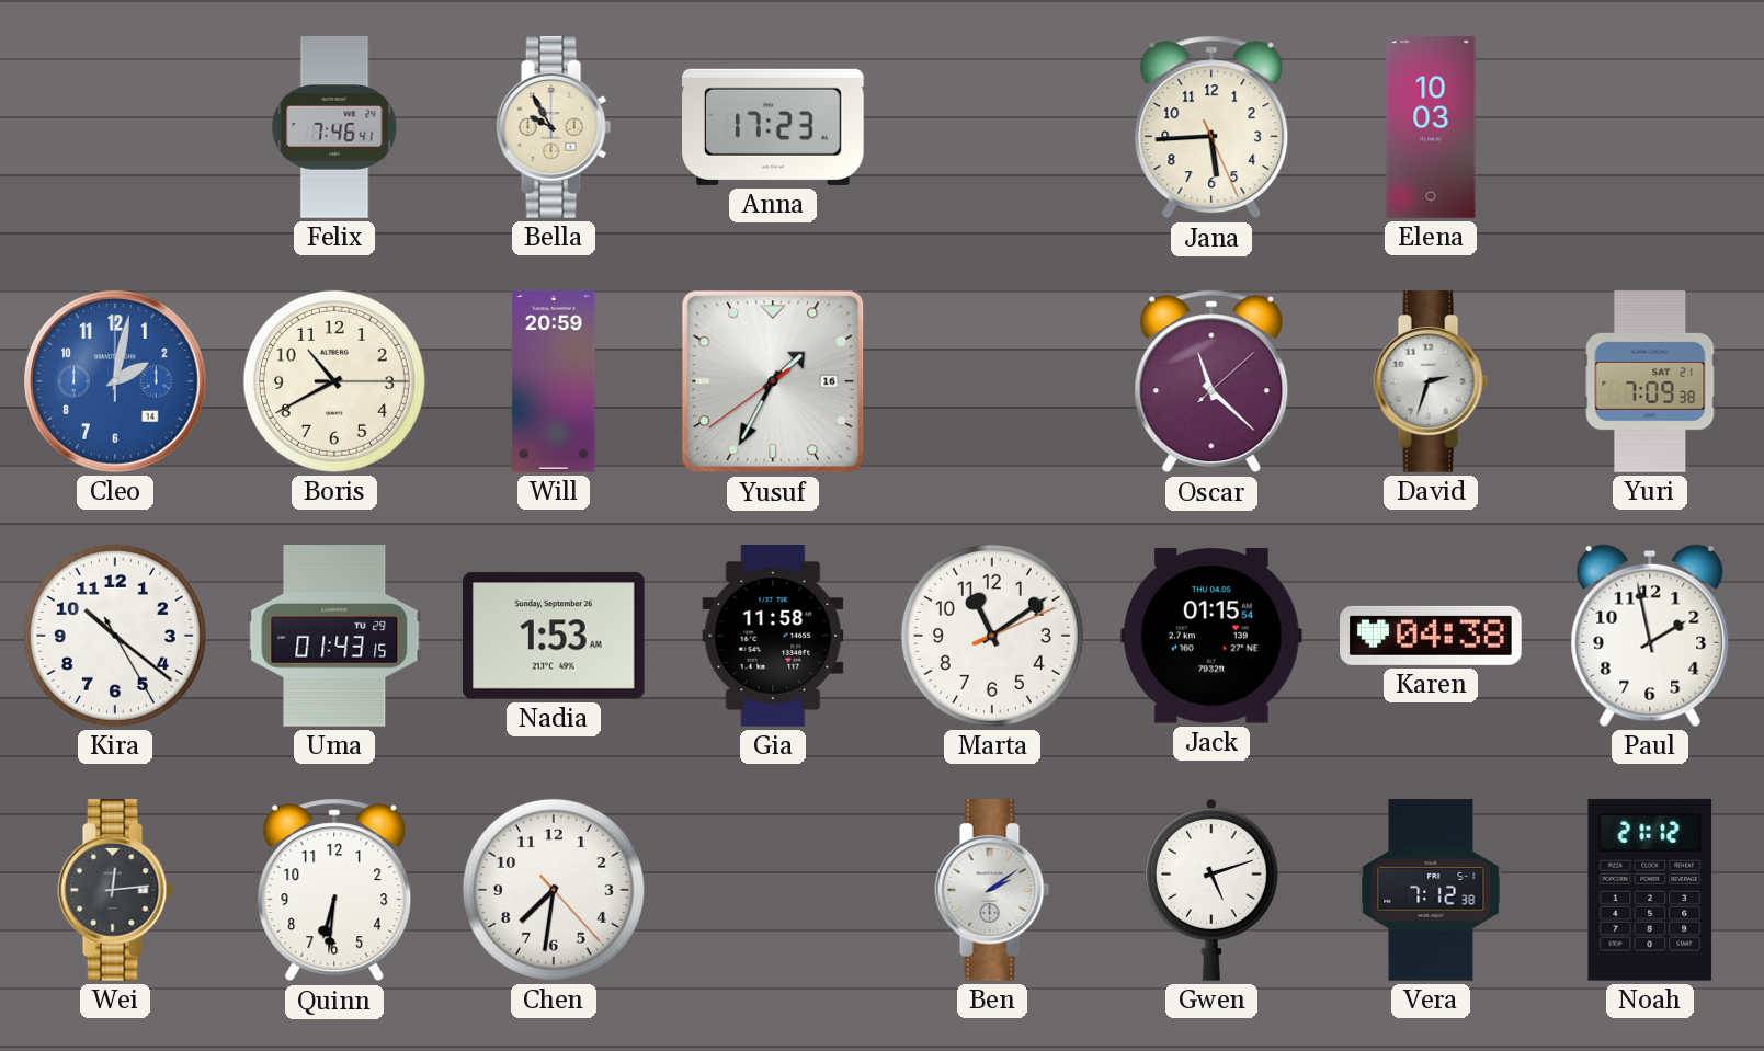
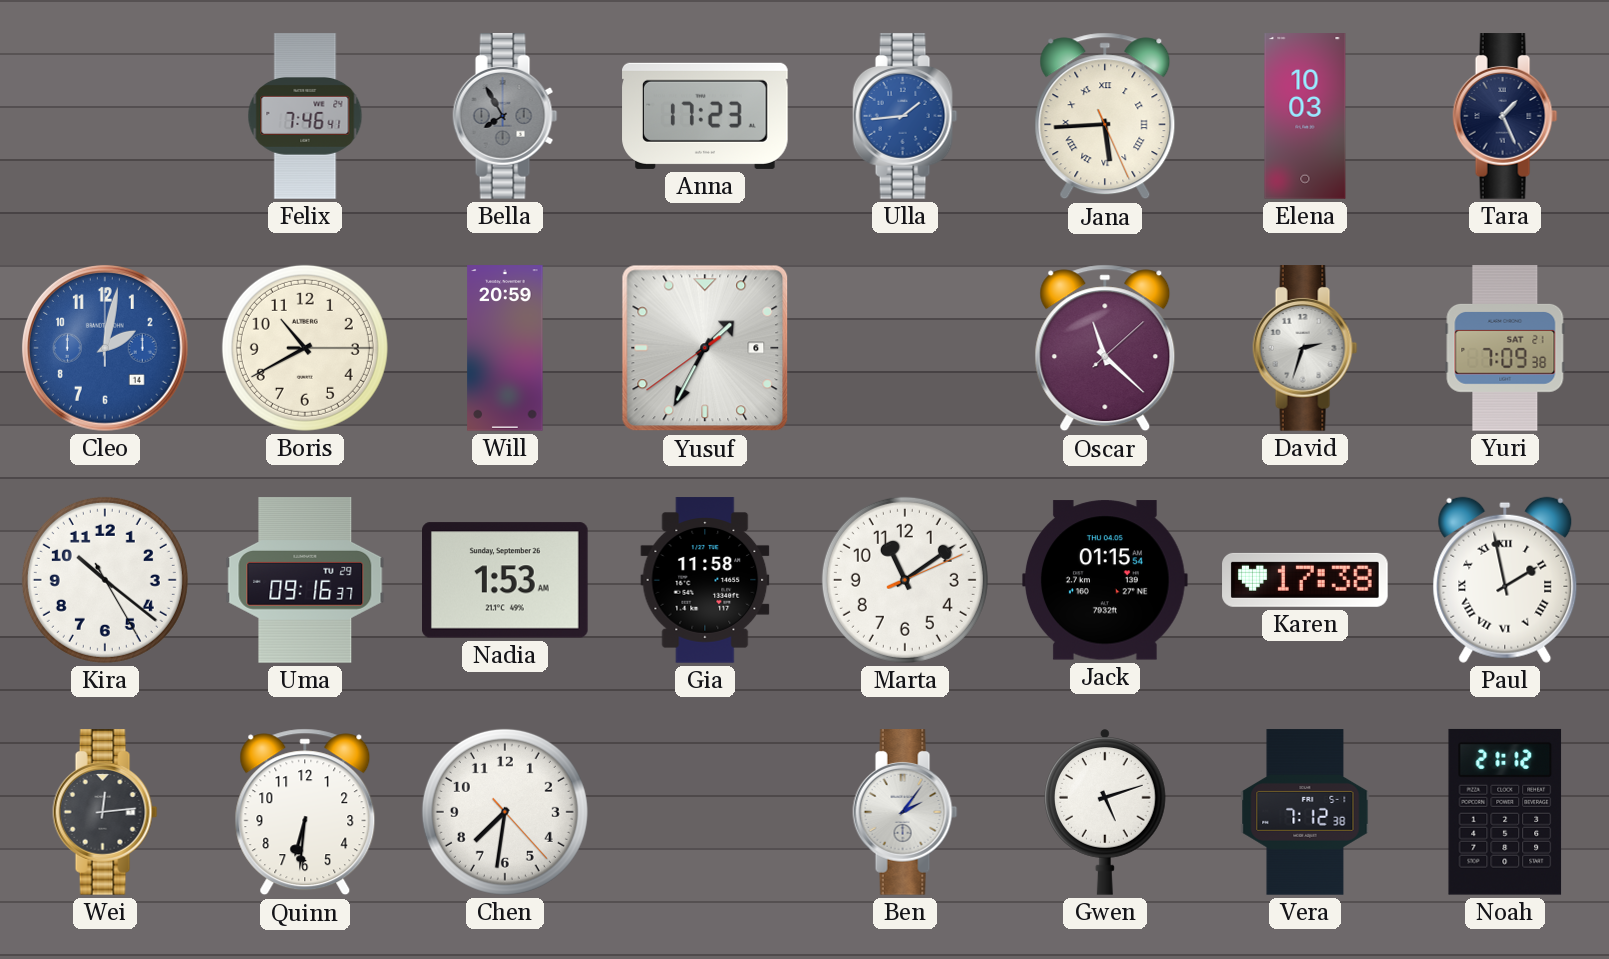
Bella: 9:55 -> 7:55
Bella dial: cream -> grey
Ulla: none -> 1:44
Jana numerals: Arabic -> Roman
Tara: none -> 1:26
Yusuf date: 16 -> 6
Uma: 01:43 -> 09:16
Karen: 04:38 -> 17:38
Paul numerals: Arabic -> Roman
Ben: 2:09 -> 2:06
